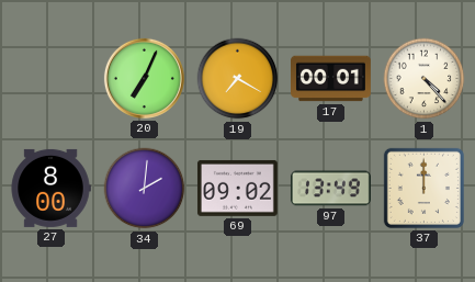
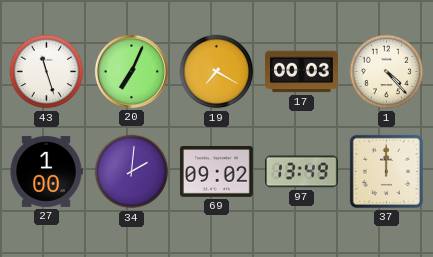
43: none -> 11:27
17: 00:01 -> 00:03
27: 8:00 -> 1:00
